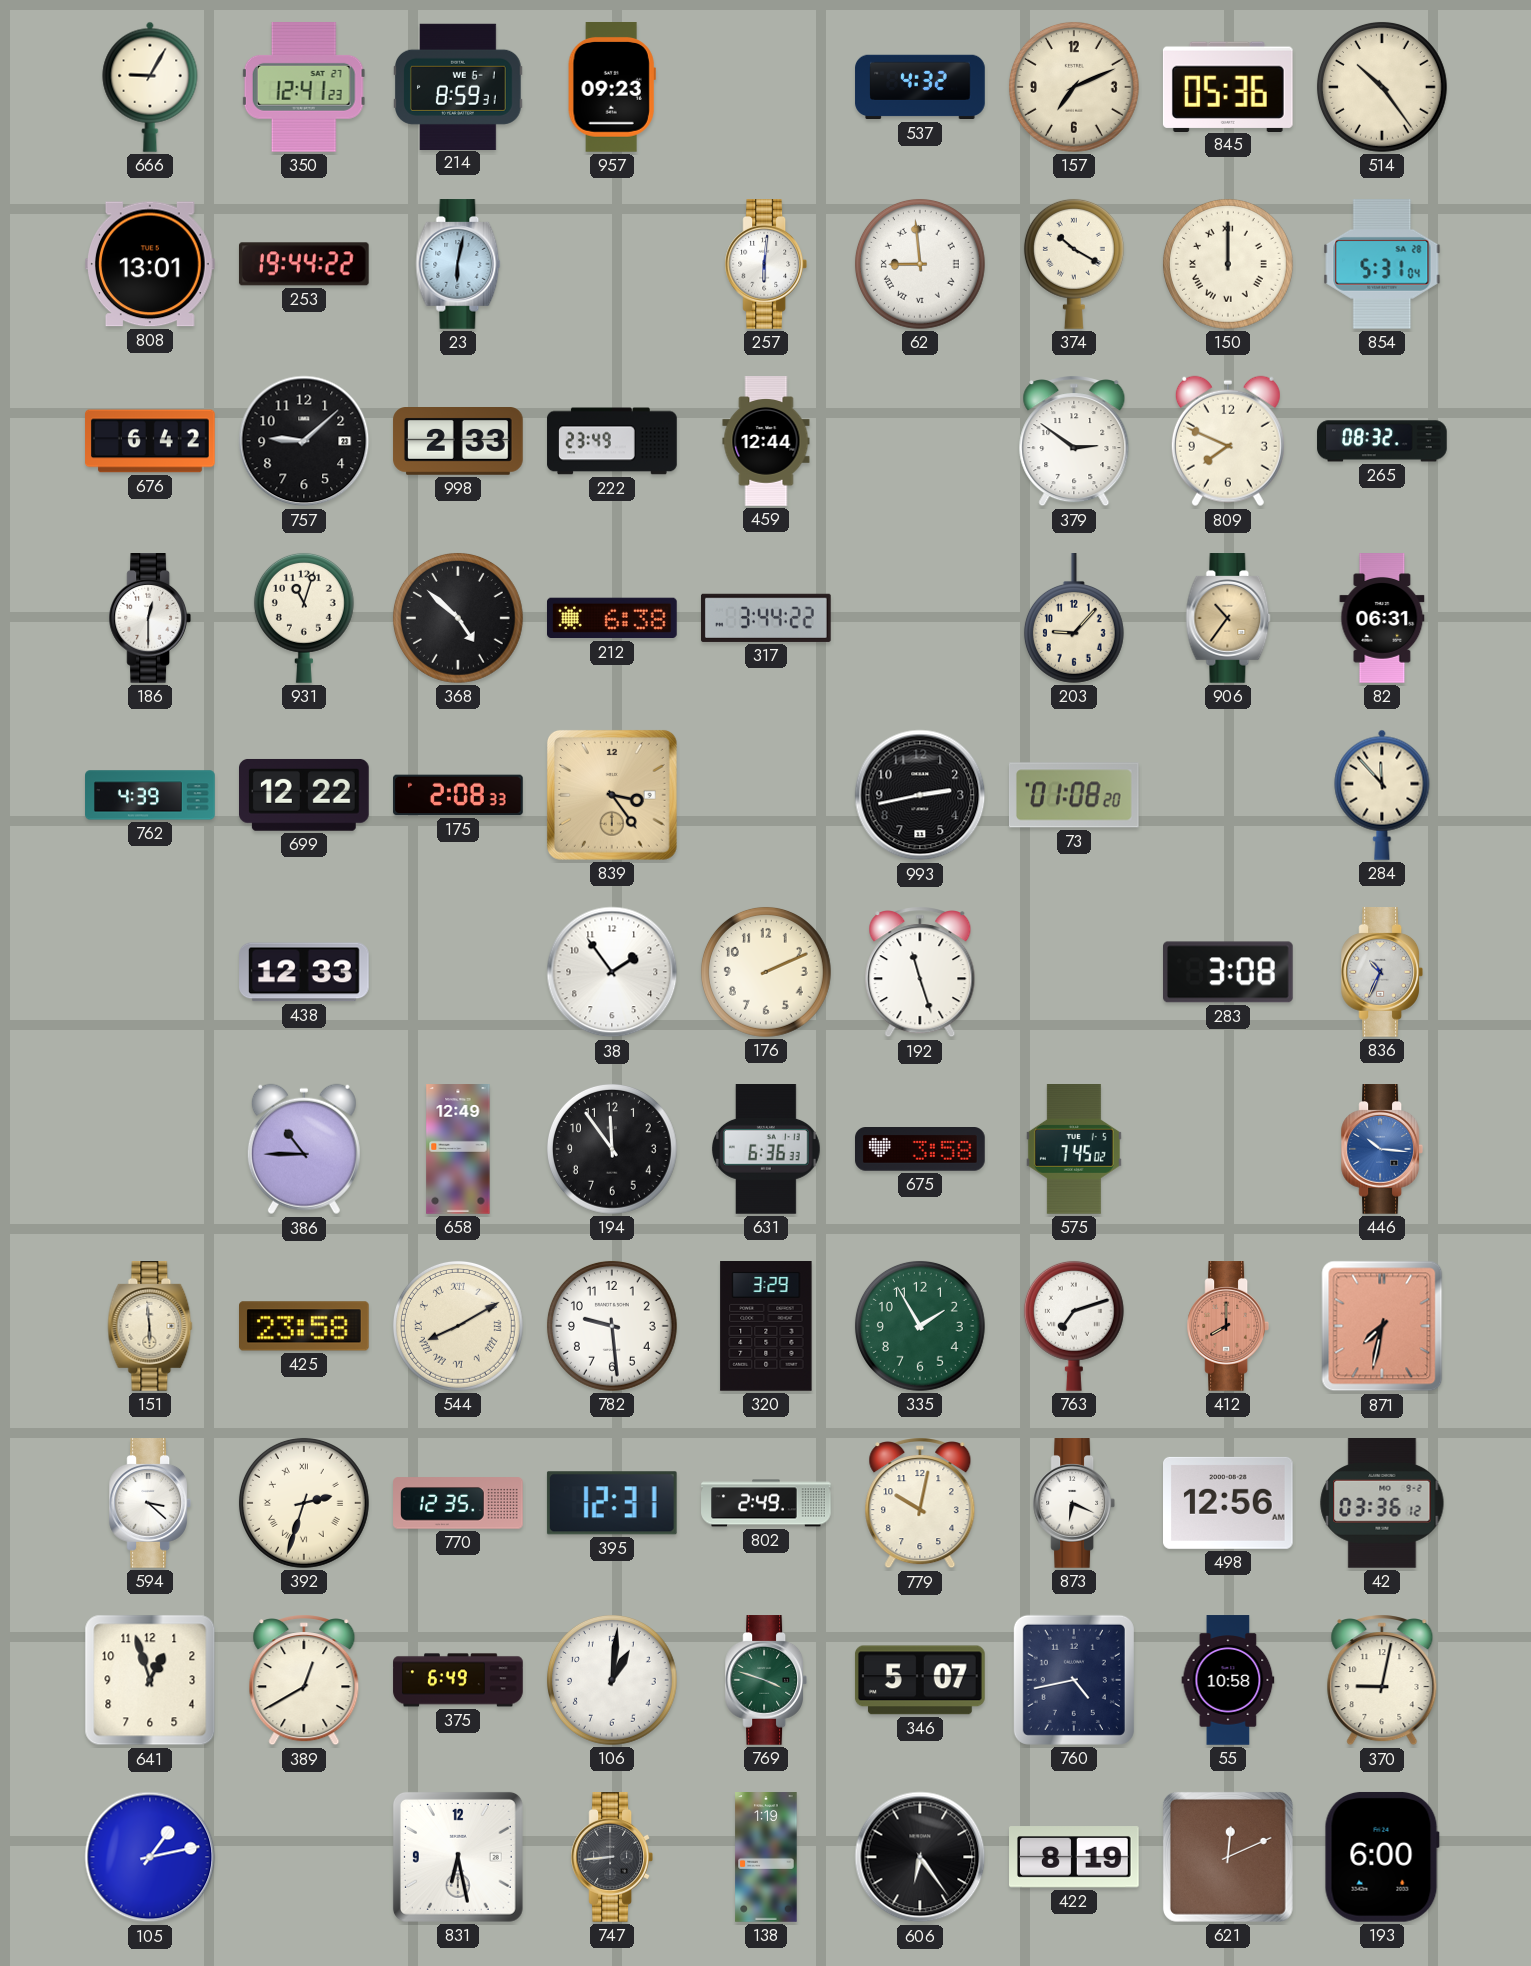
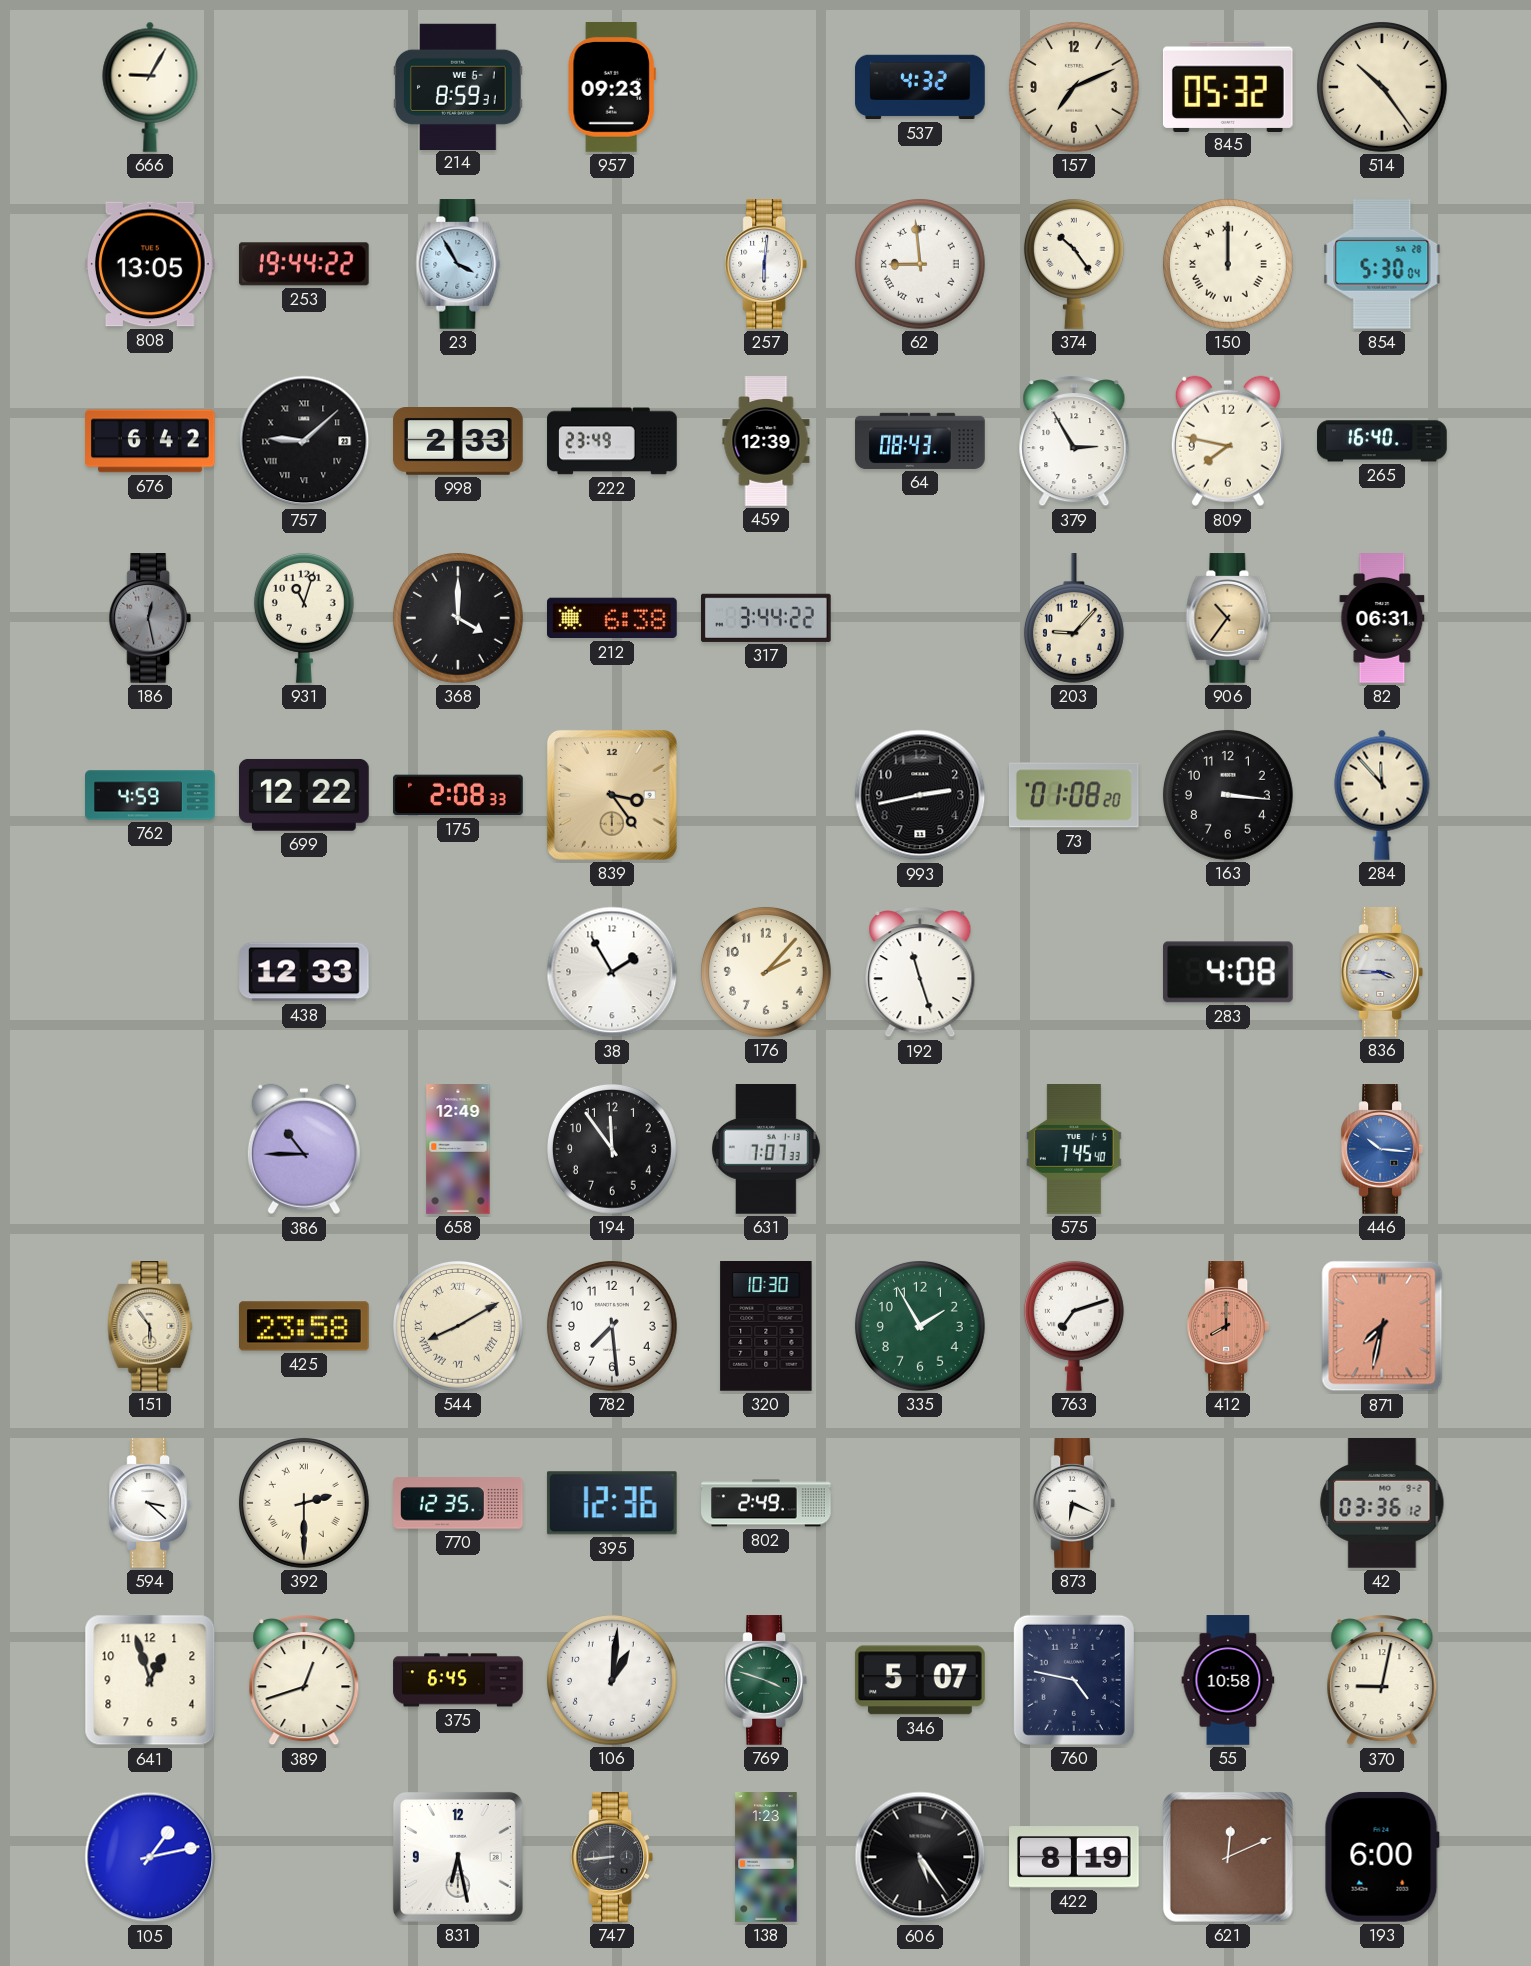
350: 12:41 -> none
845: 05:36 -> 05:32
808: 13:01 -> 13:05
23: 6:02 -> 3:55
374: 10:20 -> 10:24
854: 5:31 -> 5:30
757 numerals: Arabic -> Roman
459: 12:44 -> 12:39
64: none -> 08:43
379: 2:51 -> 2:55
809: 7:49 -> 7:47
265: 08:32 -> 16:40
186: 12:30 -> 12:28
186 dial: white -> grey
368: 4:52 -> 4:00
762: 4:39 -> 4:59
163: none -> 3:16
38: 1:54 -> 1:55
176: 2:11 -> 2:07
283: 3:08 -> 4:08
836: 10:34 -> 3:45
631: 6:36 -> 7:07
675: 3:58 -> none
575: 7:45:02 -> 7:45:40
151: 5:59 -> 5:54
782: 9:29 -> 7:29
320: 3:29 -> 10:30
392: 2:33 -> 2:30
395: 12:31 -> 12:36
779: 10:02 -> none
498: 12:56 -> none
389: 12:40 -> 12:42
375: 6:49 -> 6:45
760: 4:43 -> 4:47
138: 1:19 -> 1:23
606: 6:24 -> 5:24
